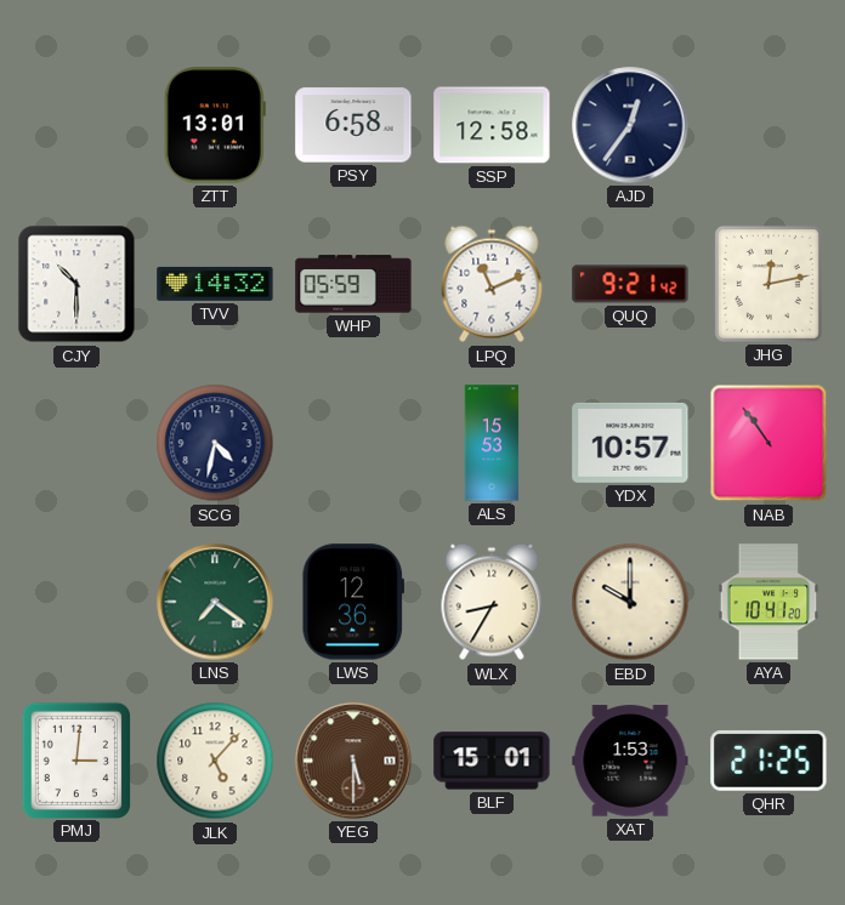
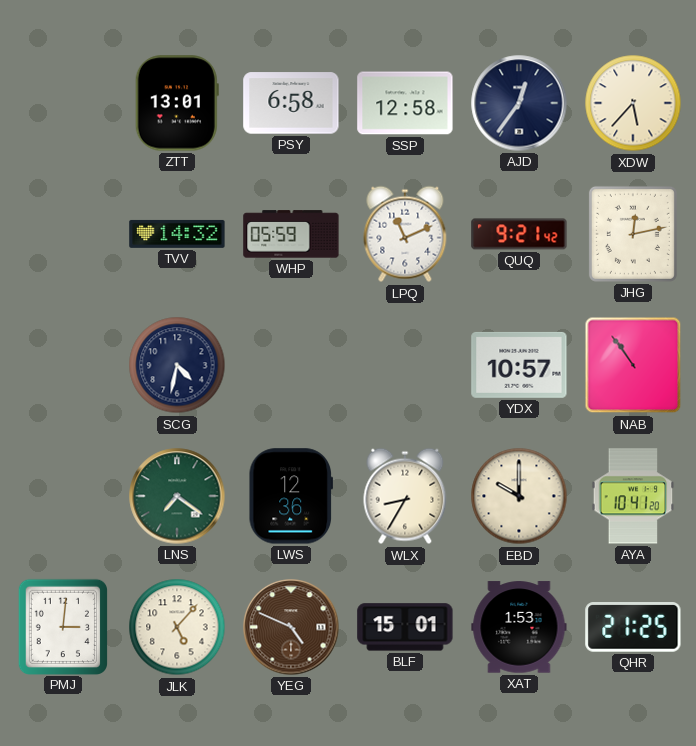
XDW: none -> 5:37
CJY: 10:30 -> none
ALS: 15:53 -> none
YEG: 5:30 -> 4:49
